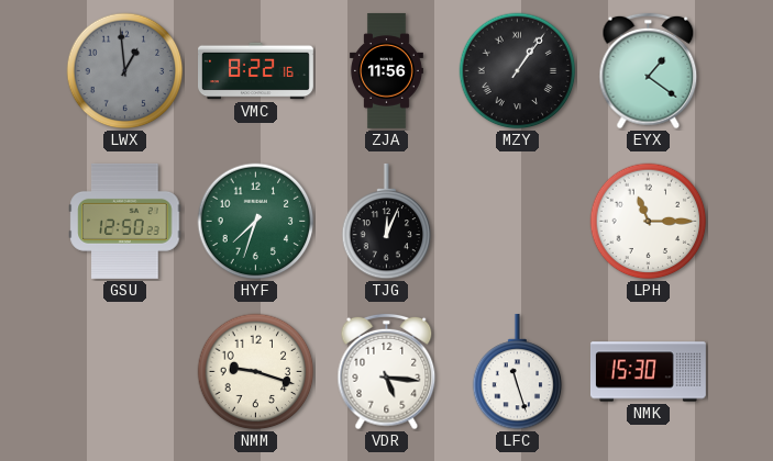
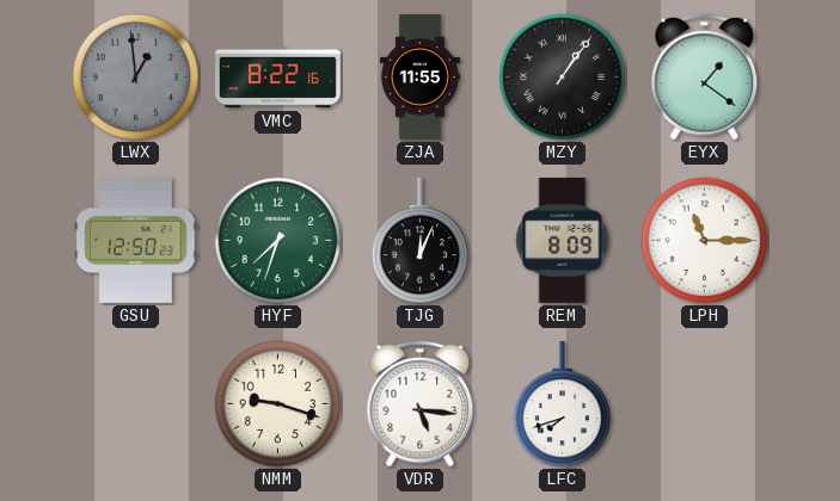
ZJA: 11:56 -> 11:55
REM: none -> 8:09
LFC: 11:27 -> 7:42
NMK: 15:30 -> none
